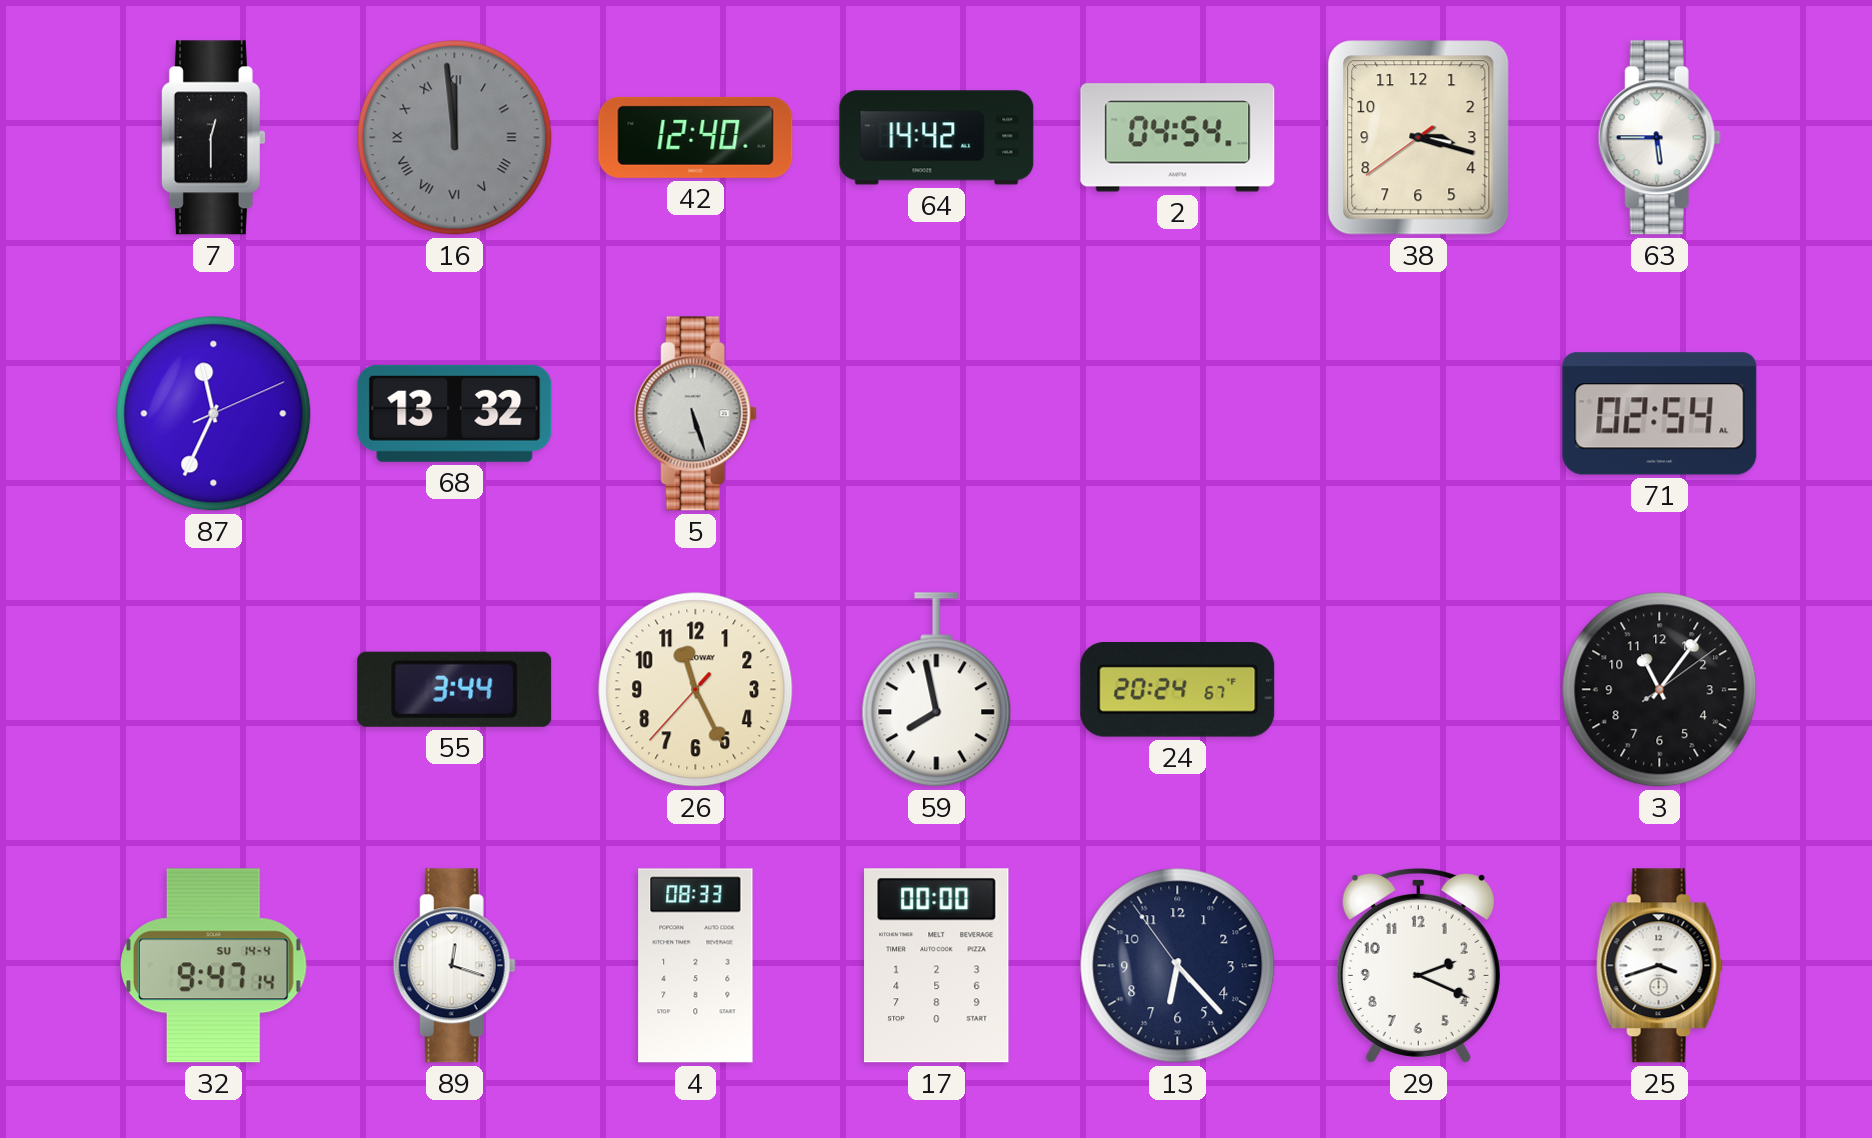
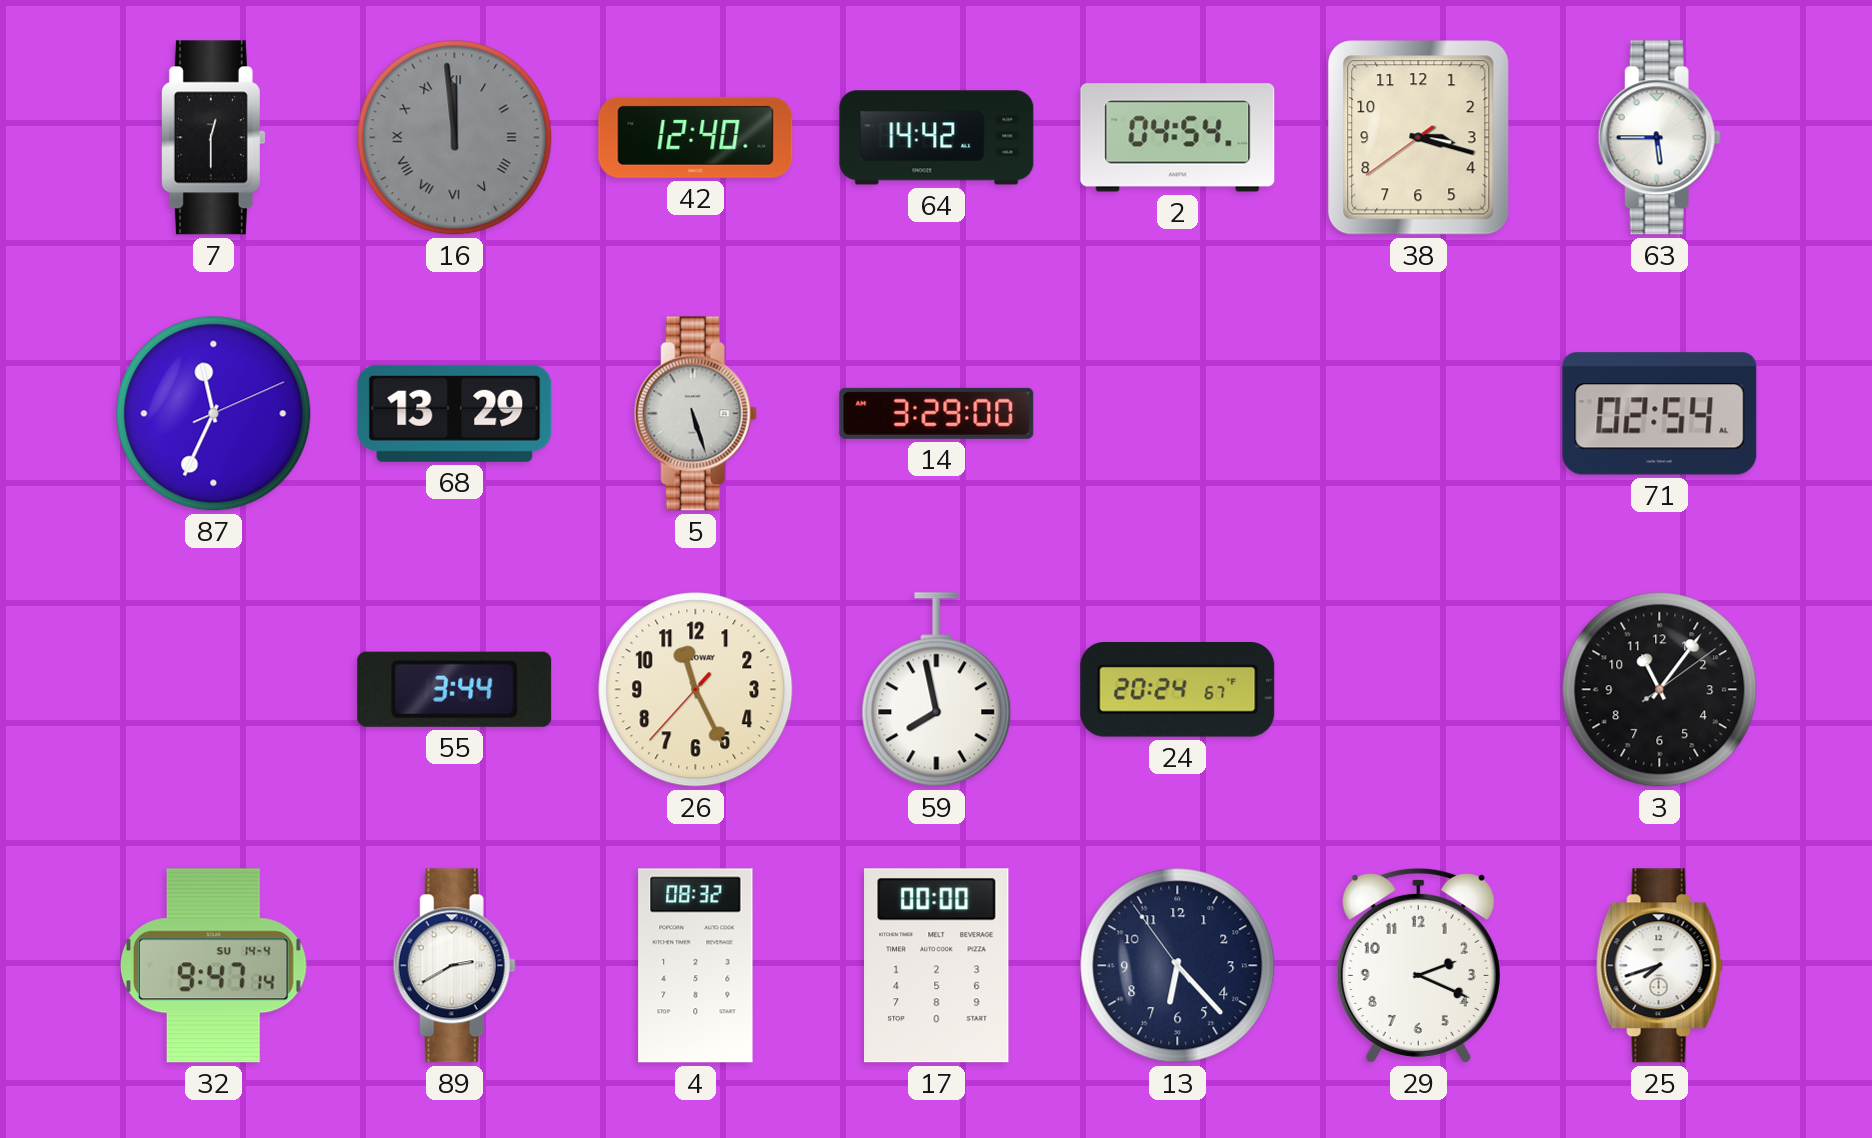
68: 13:32 -> 13:29
14: none -> 3:29
89: 12:18 -> 2:40
4: 08:33 -> 08:32
25: 3:42 -> 7:42
